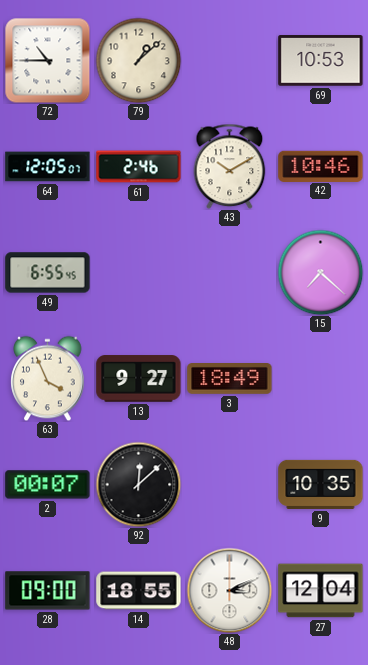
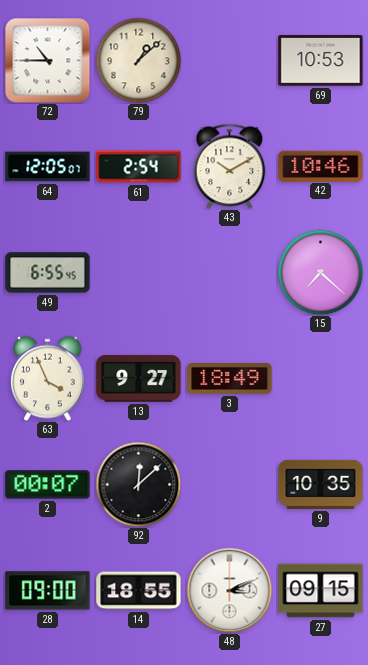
61: 2:46 -> 2:54
27: 12:04 -> 09:15
